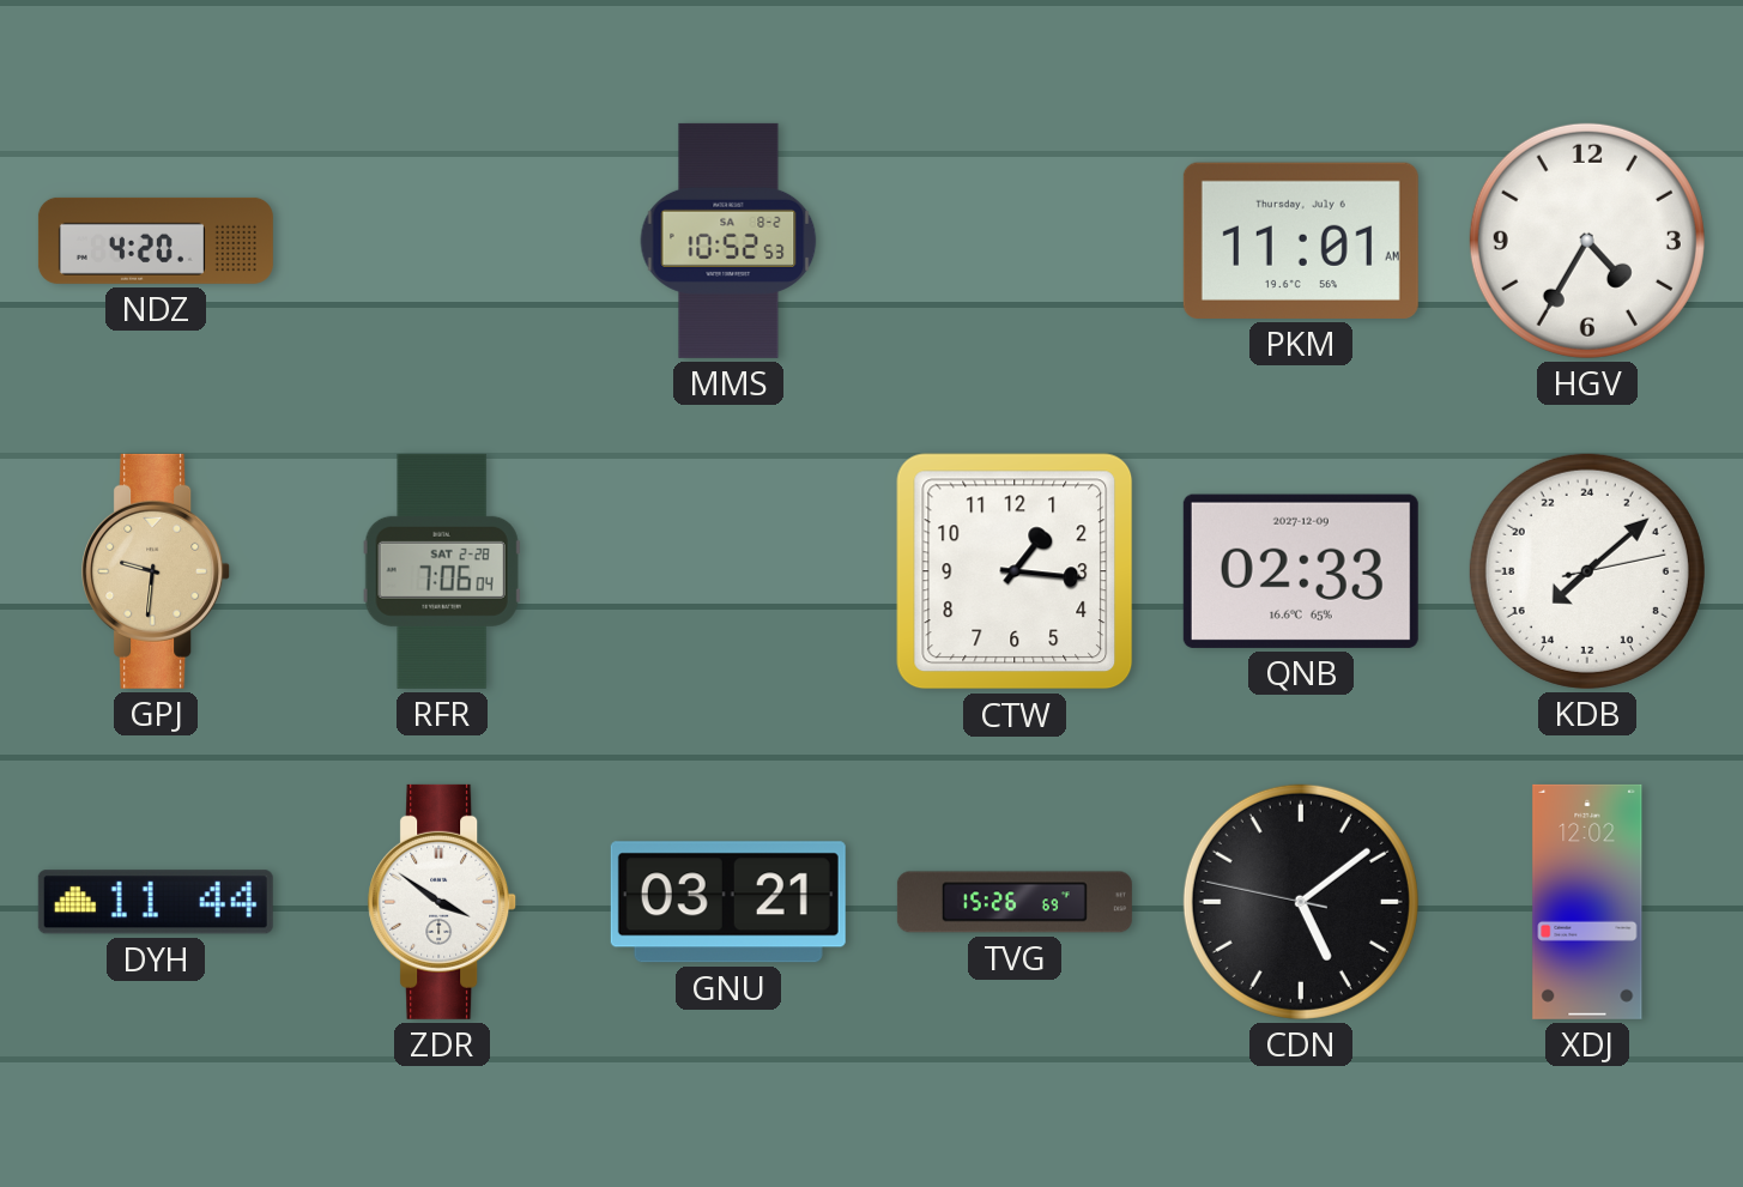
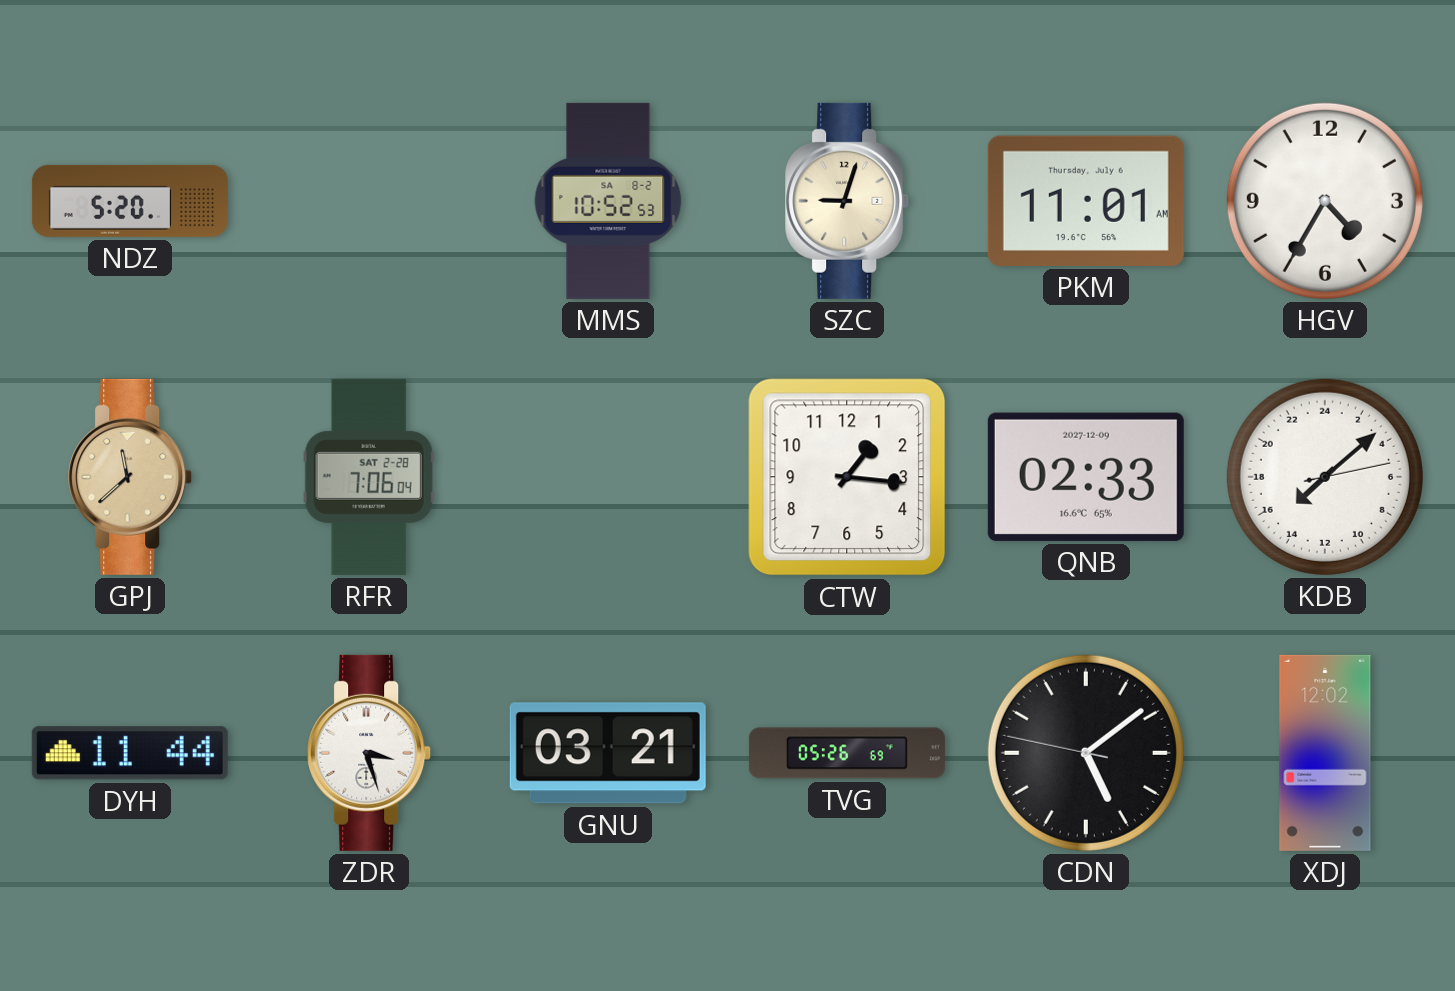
NDZ: 4:20 -> 5:20
SZC: none -> 9:03
GPJ: 9:31 -> 11:38
ZDR: 3:51 -> 3:27
TVG: 15:26 -> 05:26
